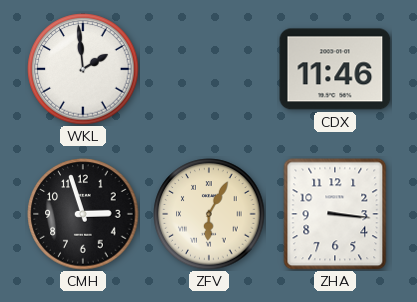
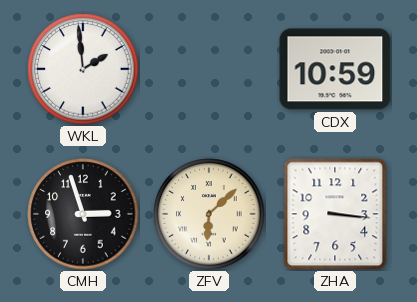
CDX: 11:46 -> 10:59
ZFV: 6:05 -> 6:08
